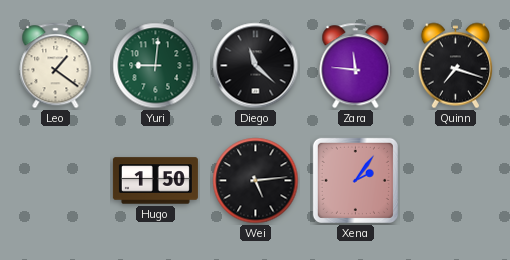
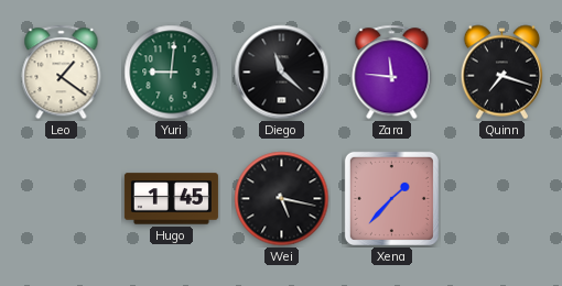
Hugo: 1:50 -> 1:45
Wei: 5:14 -> 5:17
Xena: 2:06 -> 1:37
